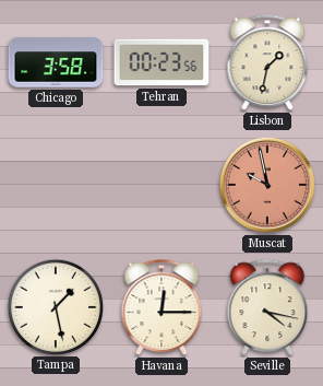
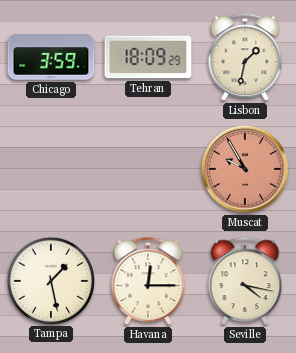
Chicago: 3:58 -> 3:59
Tehran: 00:23 -> 18:09
Muscat: 9:58 -> 9:55
